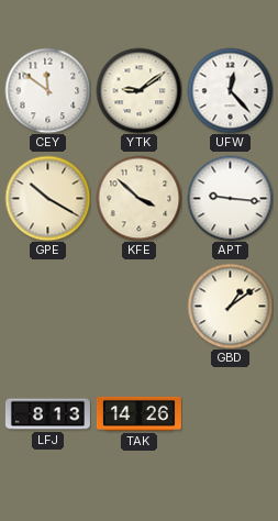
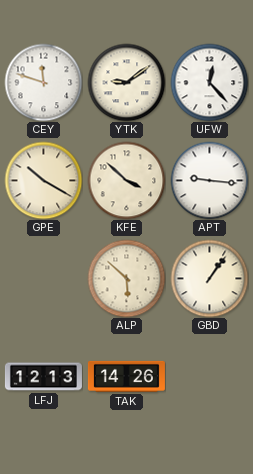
CEY: 11:51 -> 11:48
ALP: none -> 5:52
GBD: 1:09 -> 1:06
LFJ: 8:13 -> 12:13
